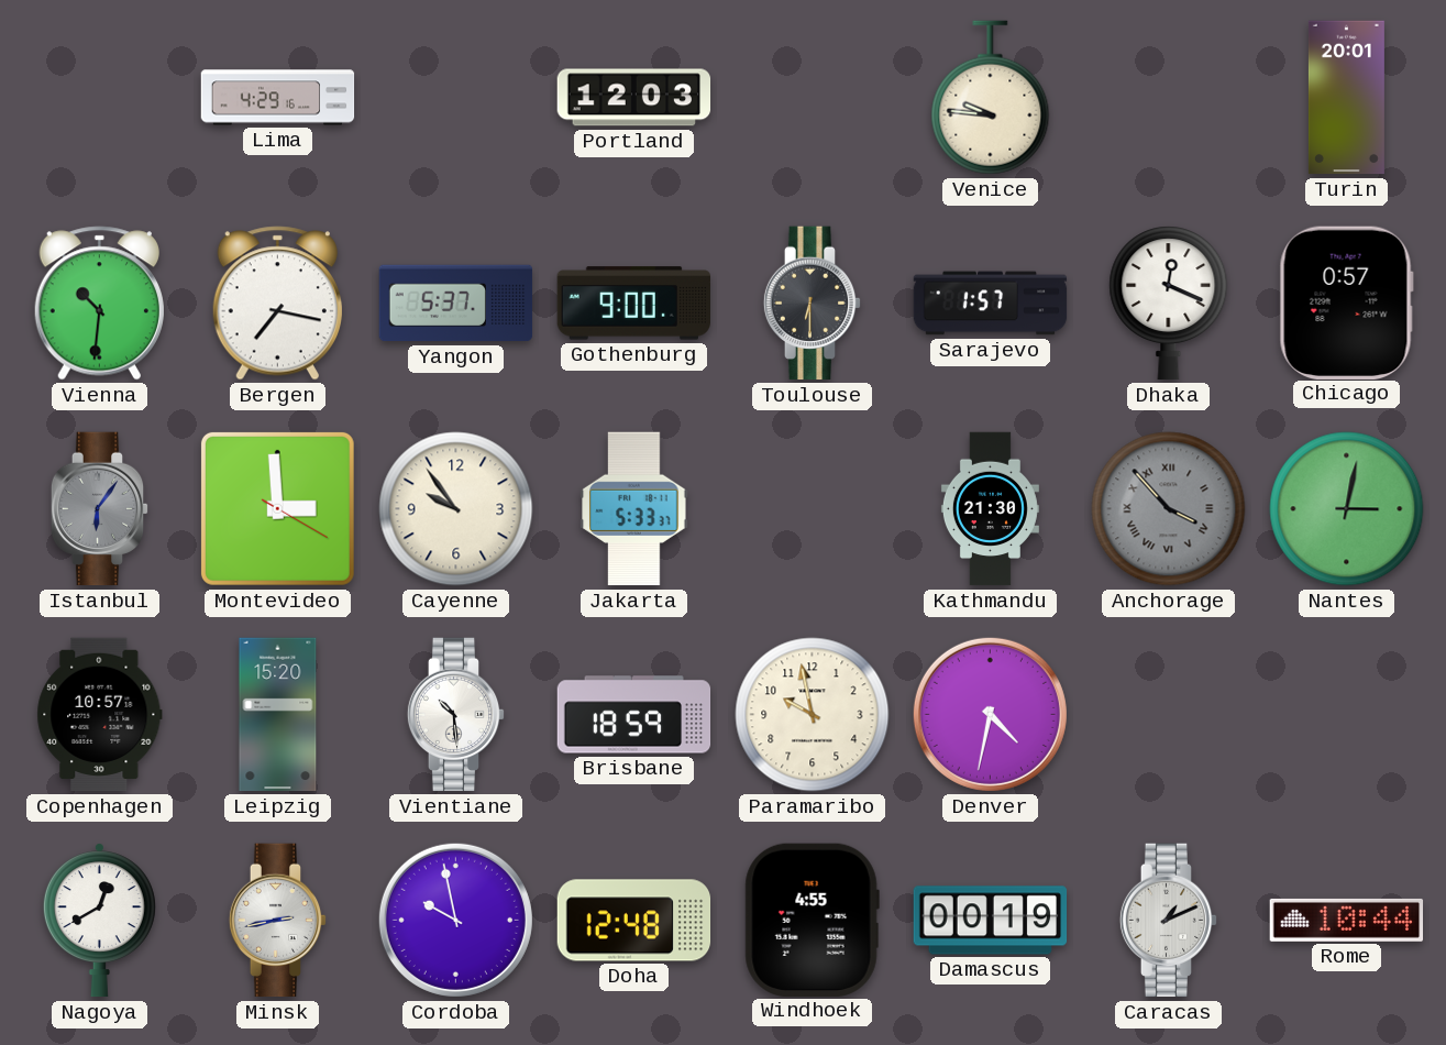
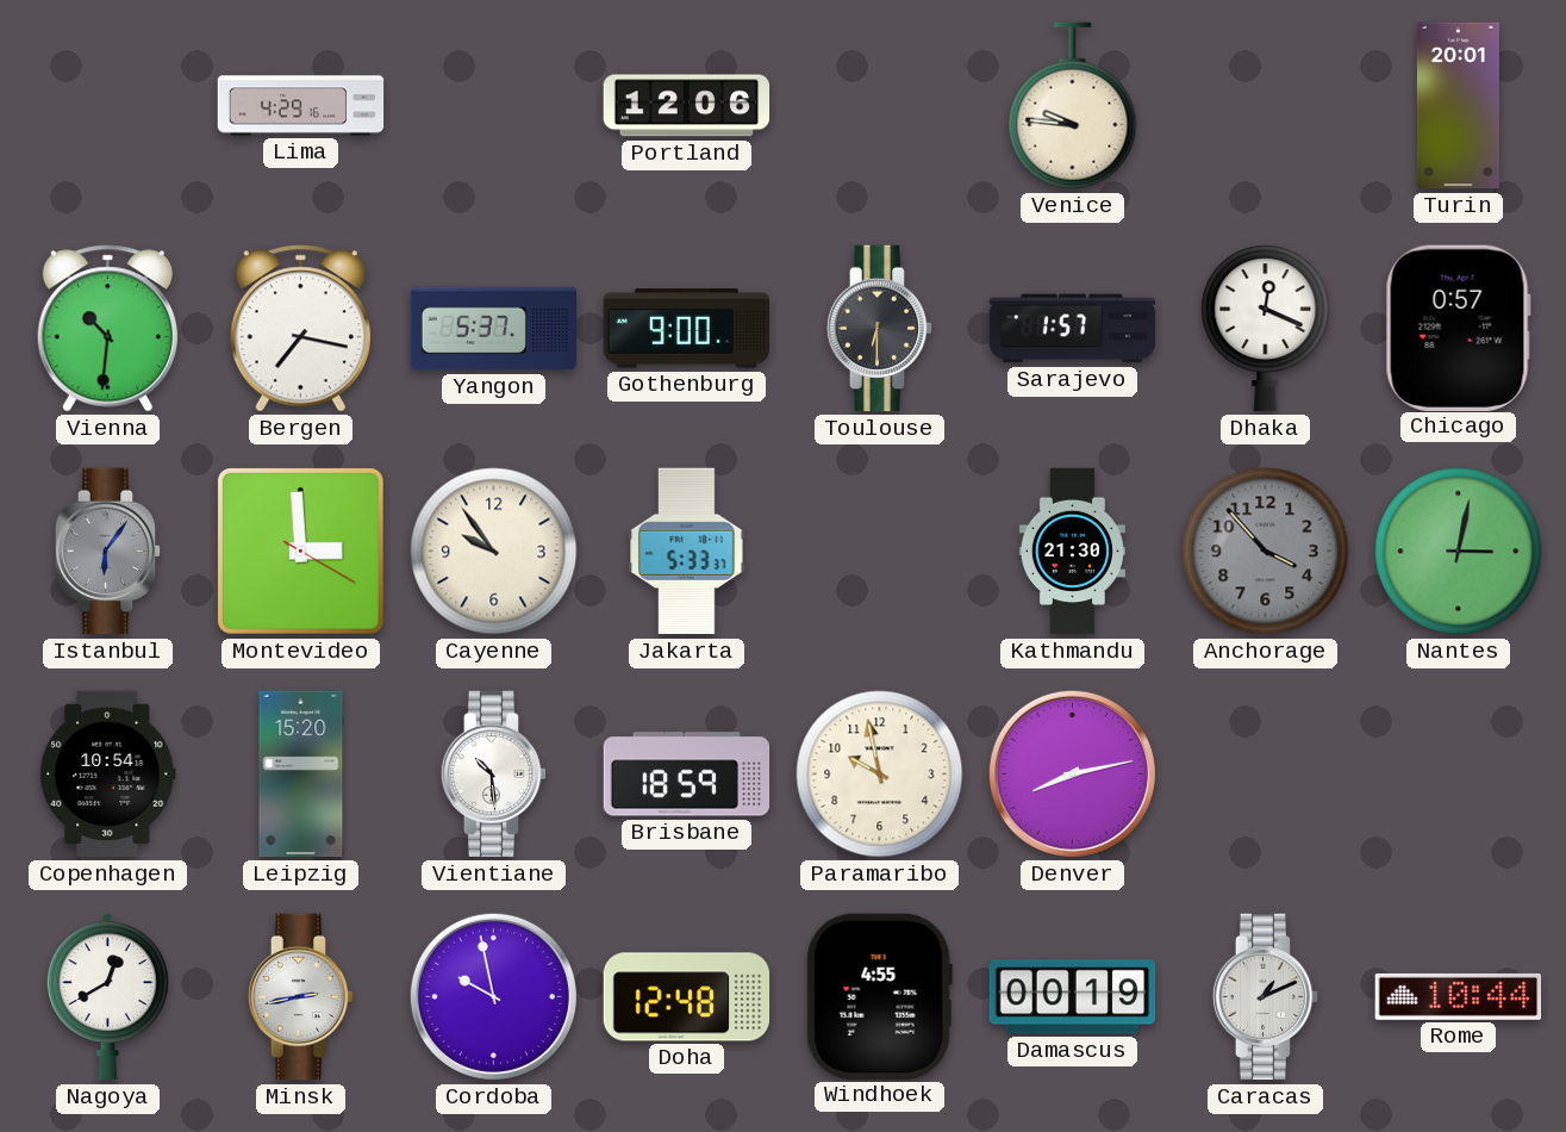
Portland: 12:03 -> 12:06
Anchorage numerals: Roman -> Arabic
Copenhagen: 10:57 -> 10:54
Denver: 4:32 -> 8:13
